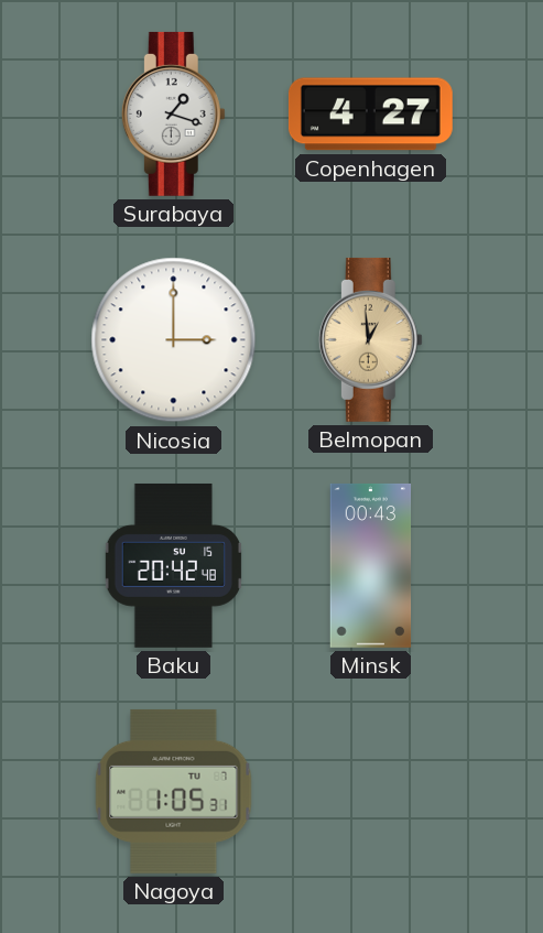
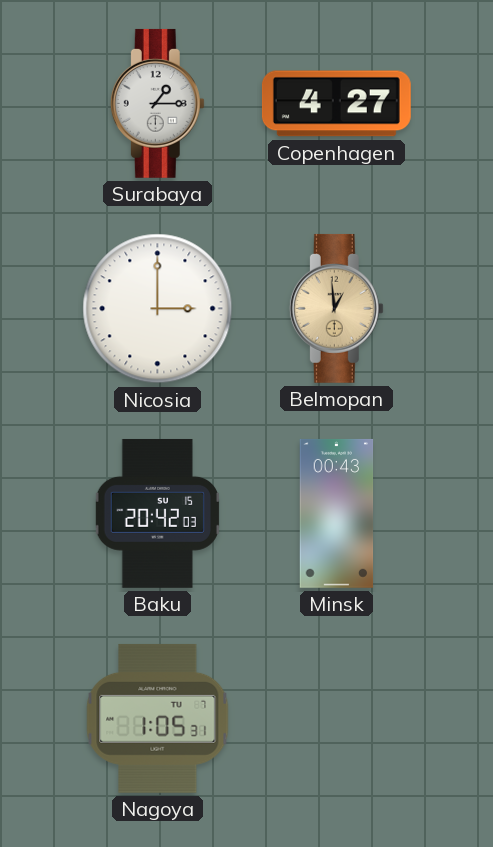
Surabaya: 1:18 -> 1:15
Baku: 20:42:48 -> 20:42:03
